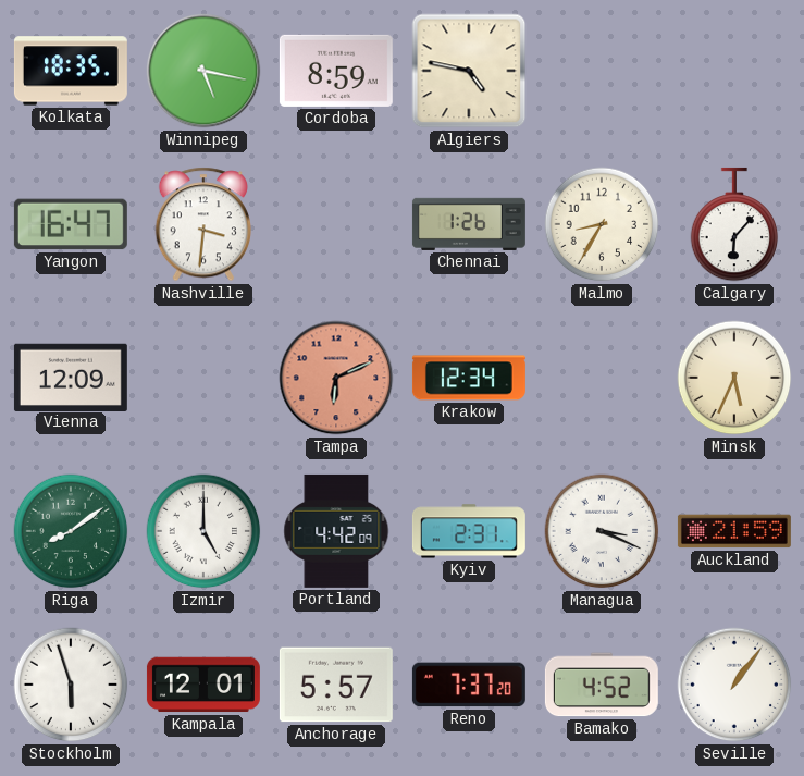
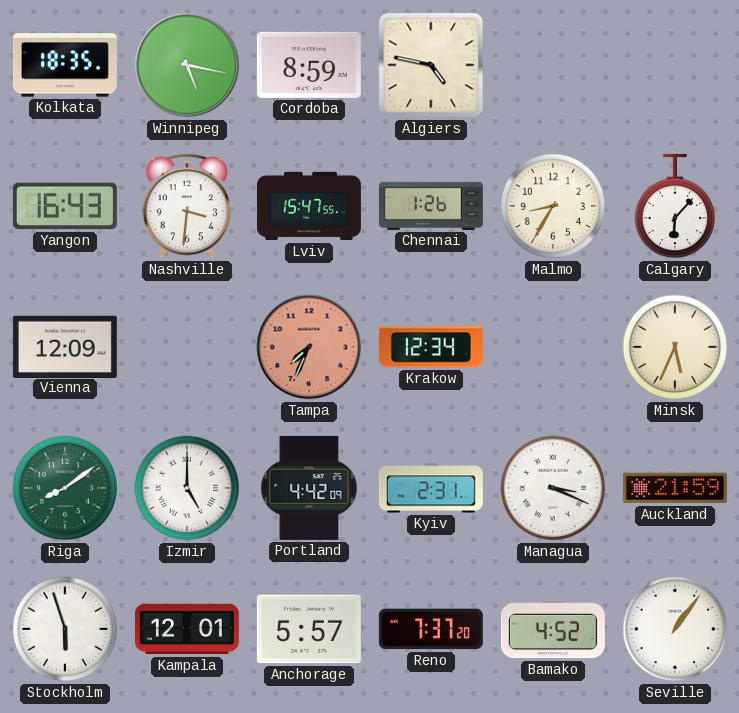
Yangon: 16:47 -> 16:43
Lviv: none -> 15:47
Tampa: 6:11 -> 7:34
